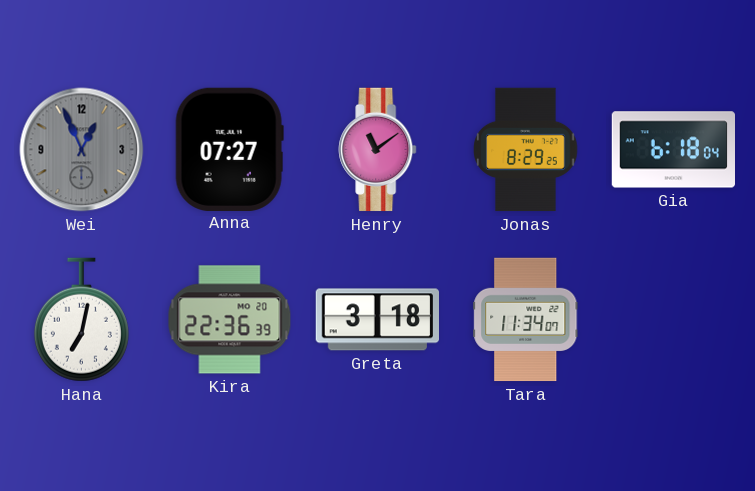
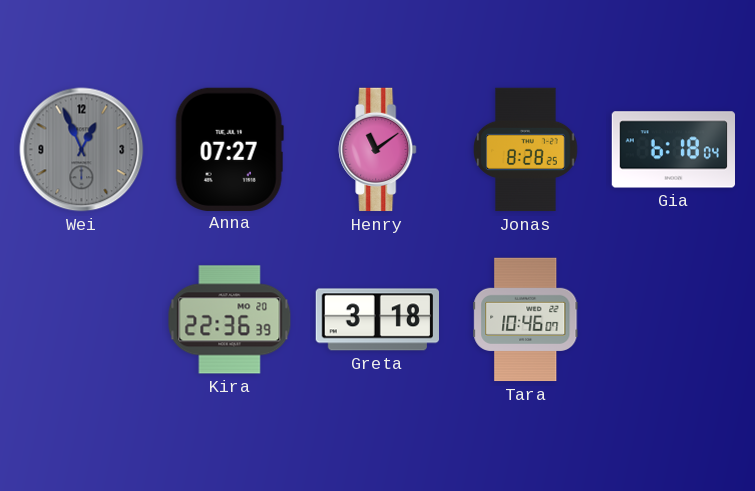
Jonas: 8:29 -> 8:28
Hana: 7:02 -> none
Tara: 11:34 -> 10:46
